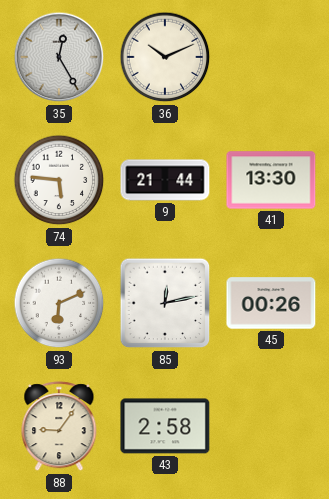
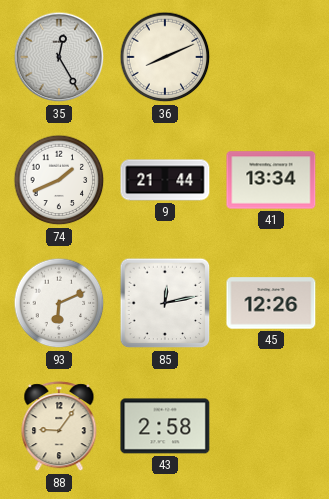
36: 10:11 -> 8:11
74: 5:46 -> 1:41
41: 13:30 -> 13:34
45: 00:26 -> 12:26
